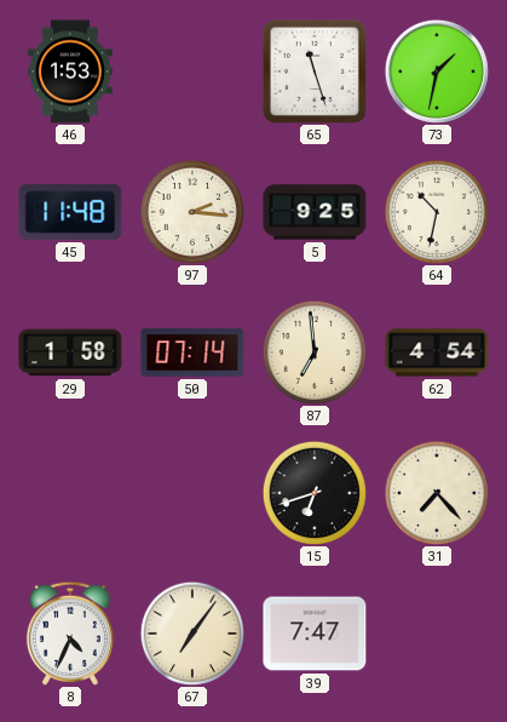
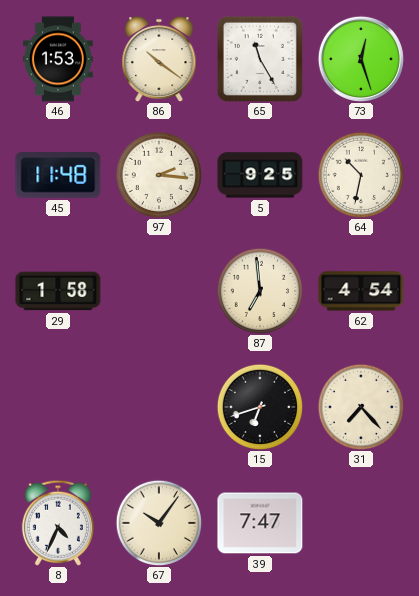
86: none -> 10:21
65: 11:27 -> 11:25
73: 1:32 -> 12:27
50: 07:14 -> none
67: 7:06 -> 10:06
